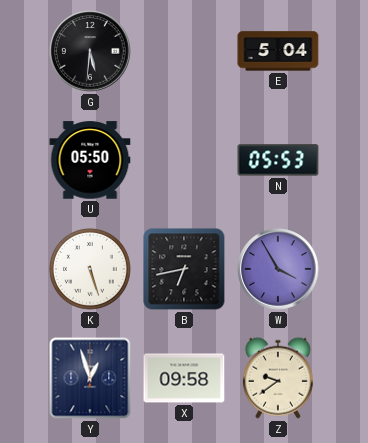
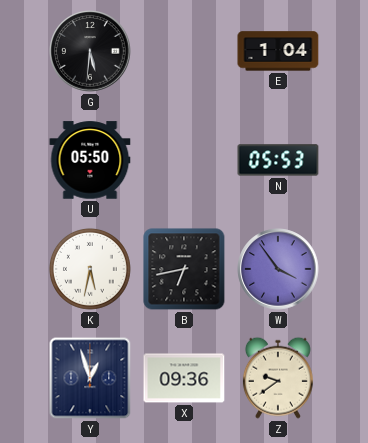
E: 5:04 -> 1:04
K: 5:27 -> 5:32
W: 3:55 -> 3:54
X: 09:58 -> 09:36
